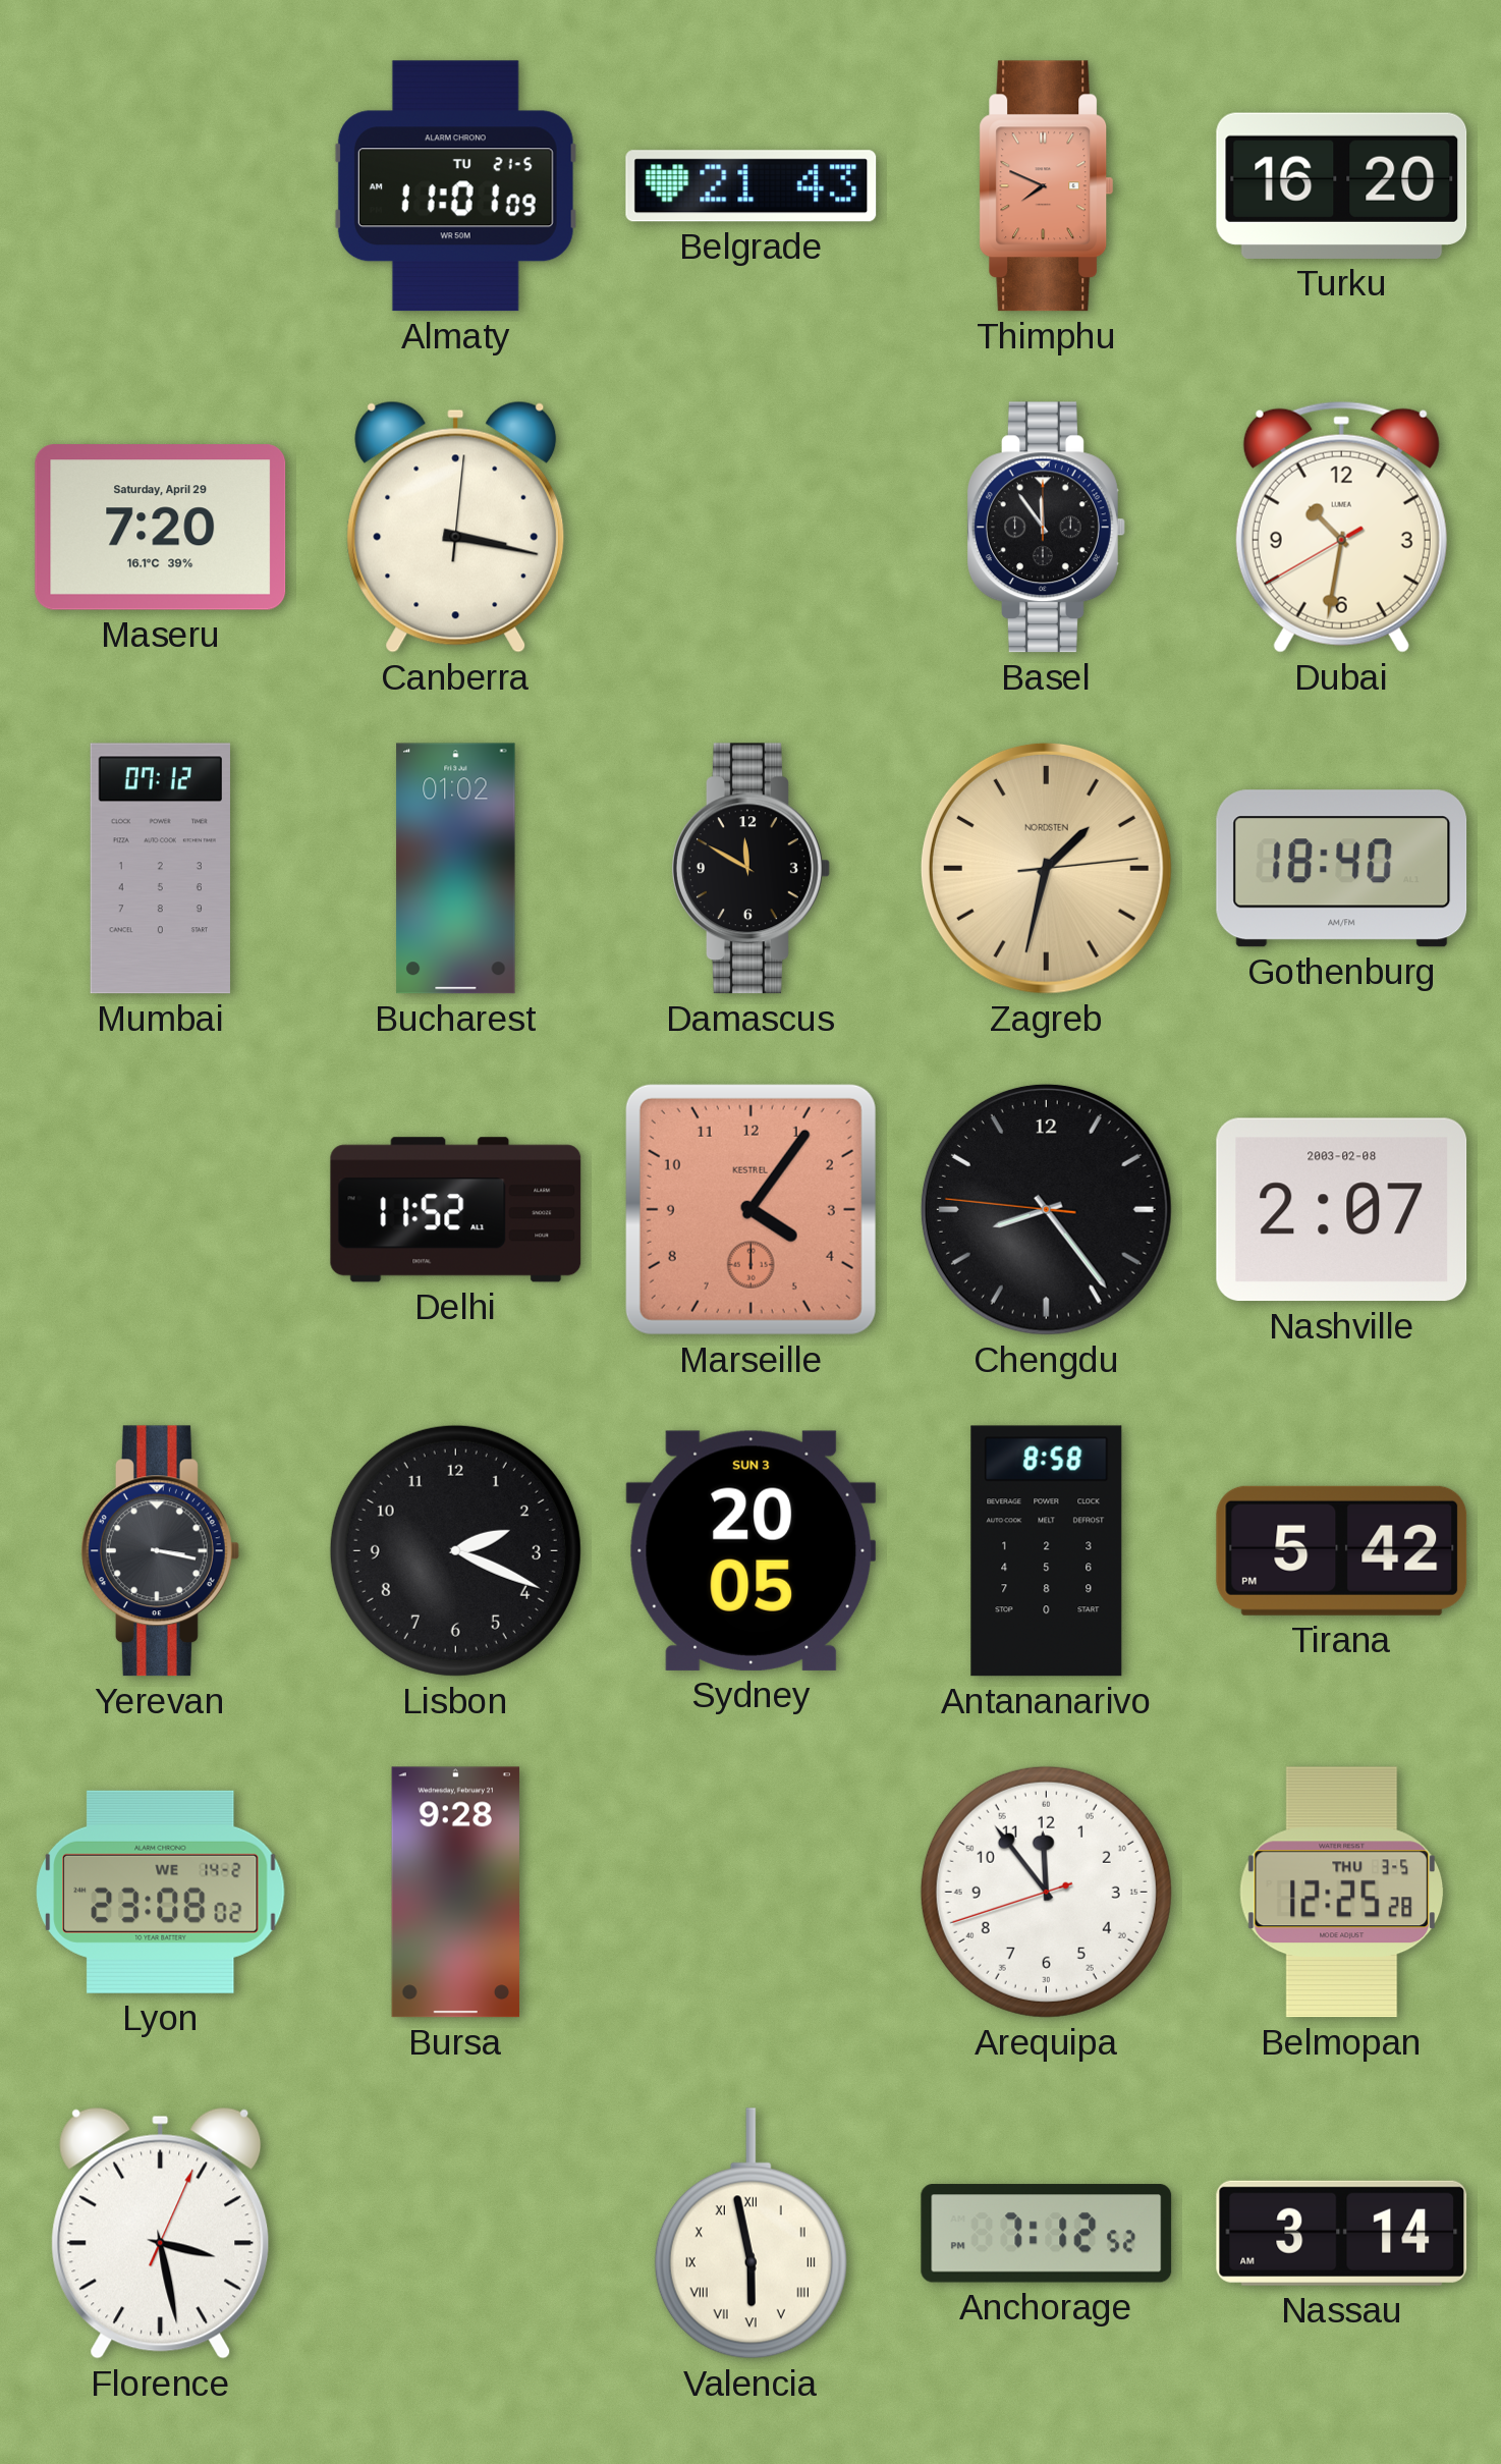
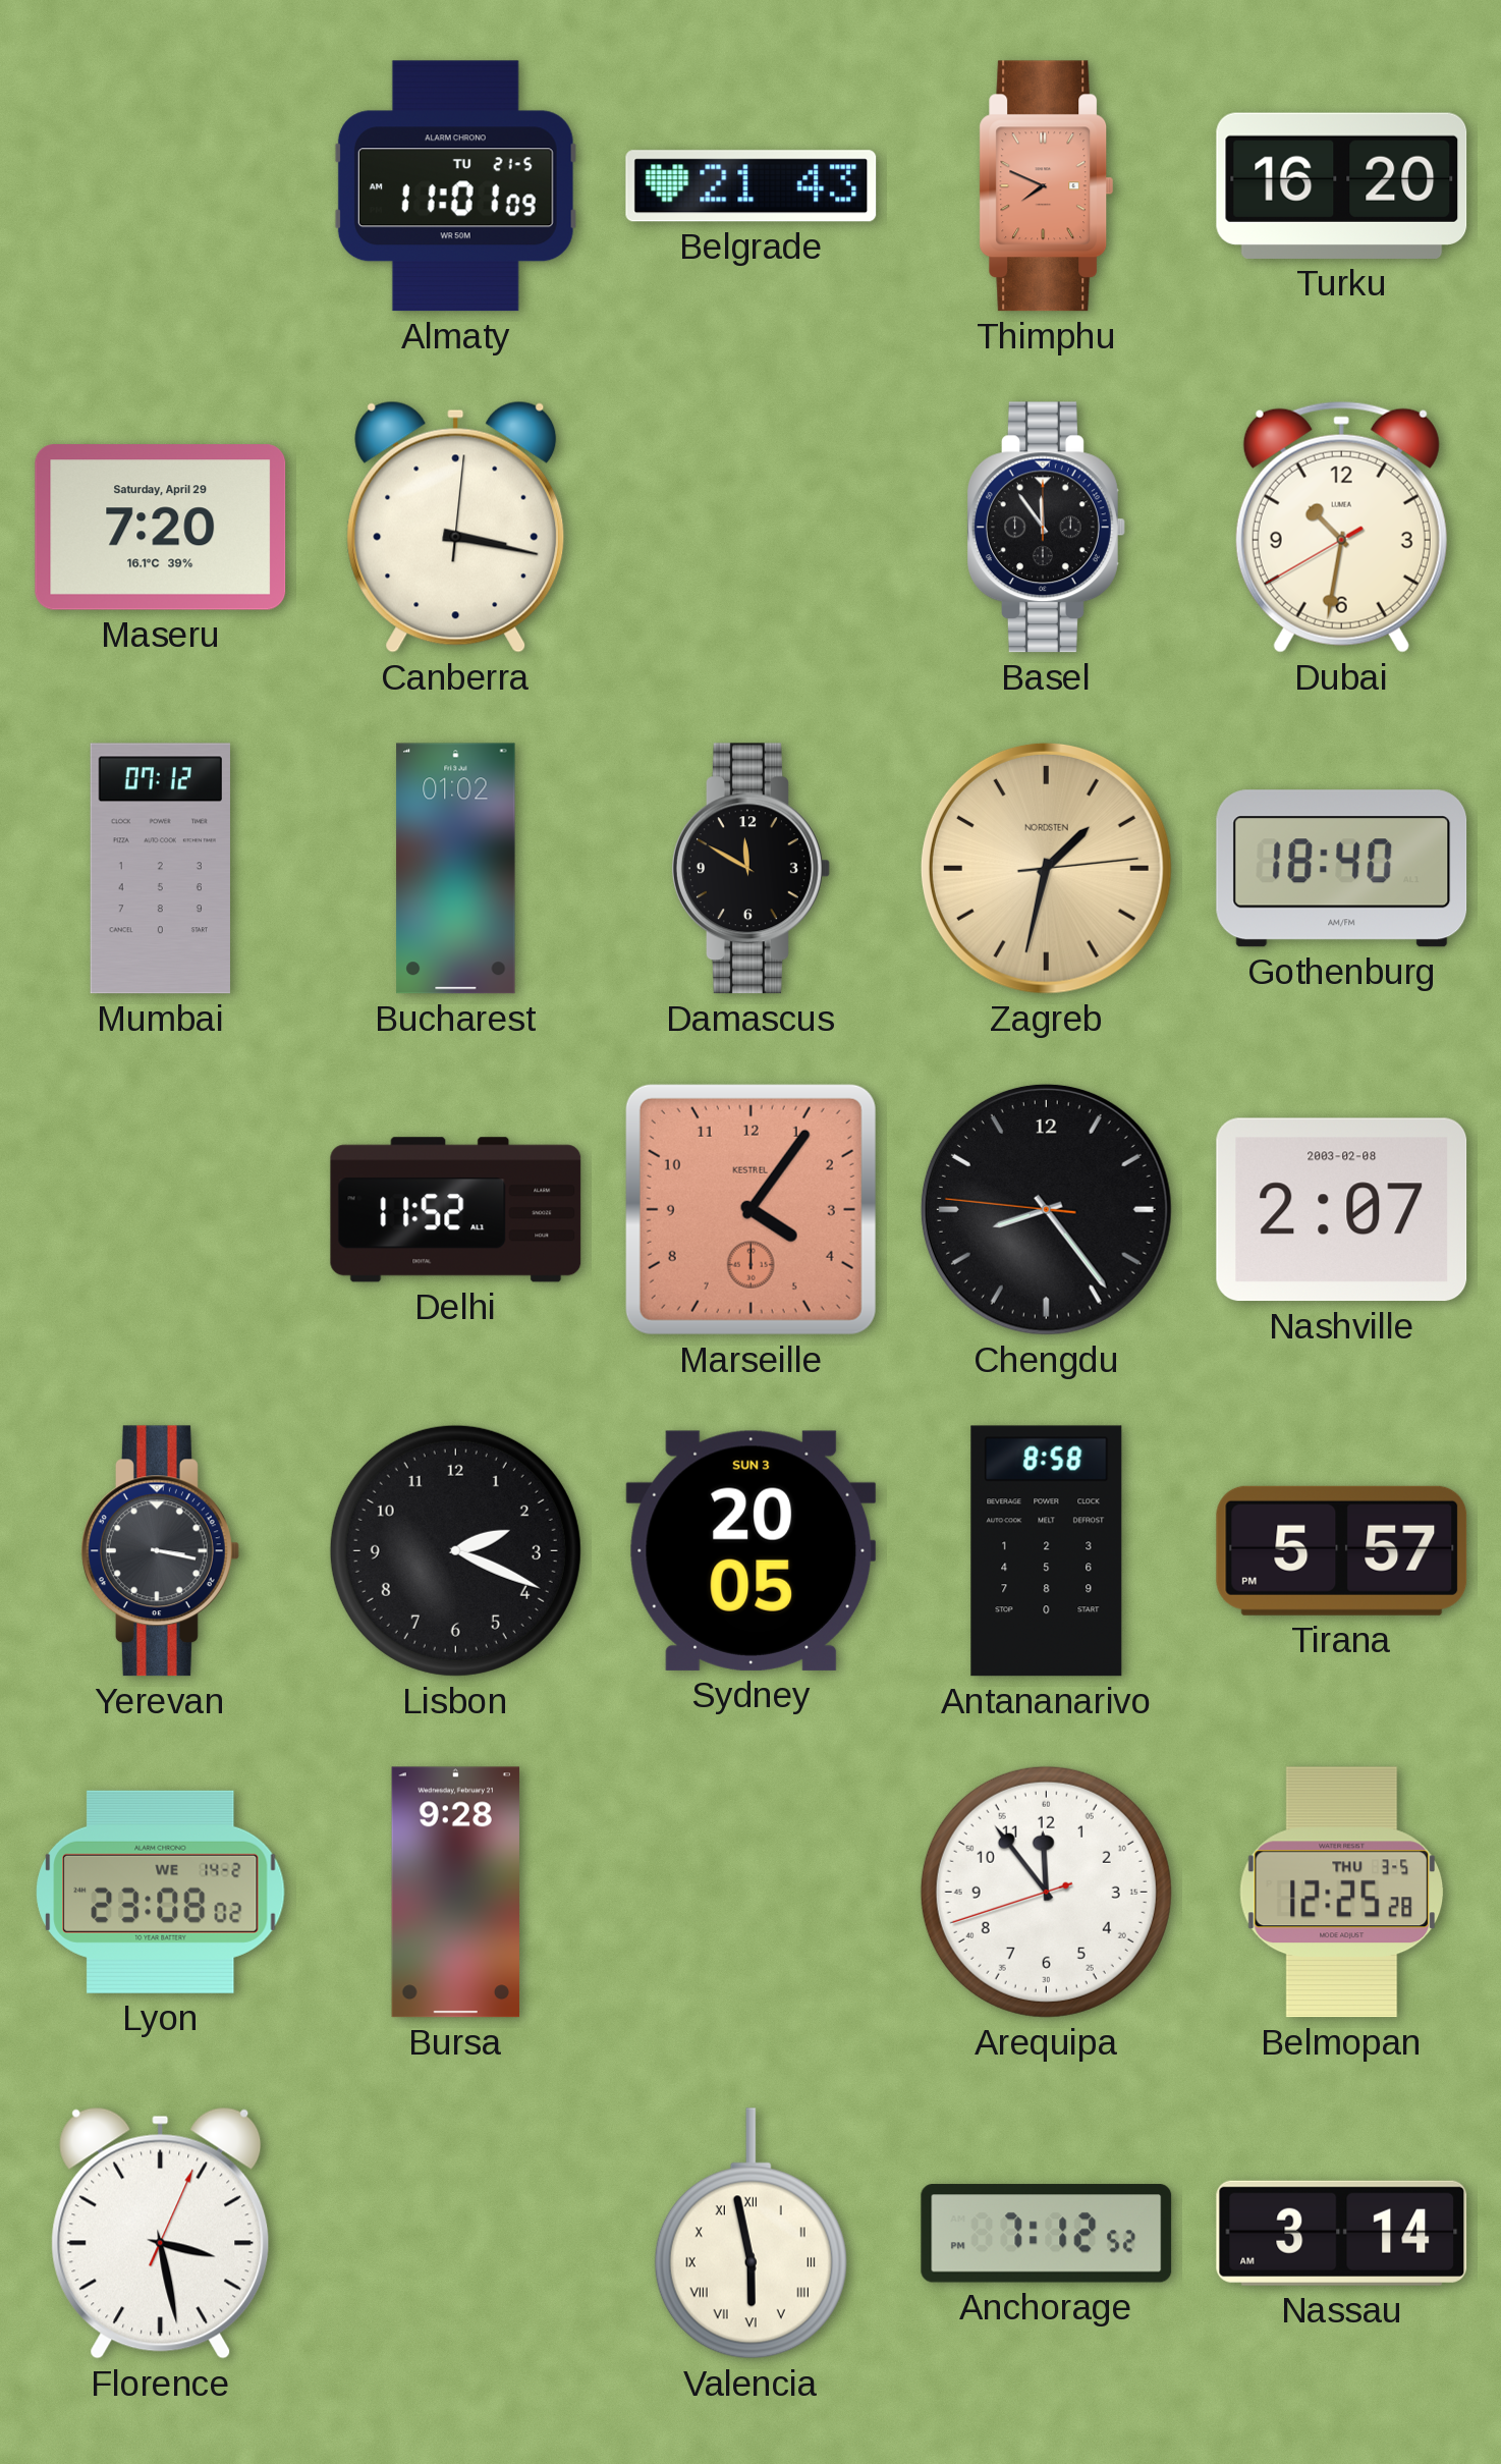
Tirana: 5:42 -> 5:57
